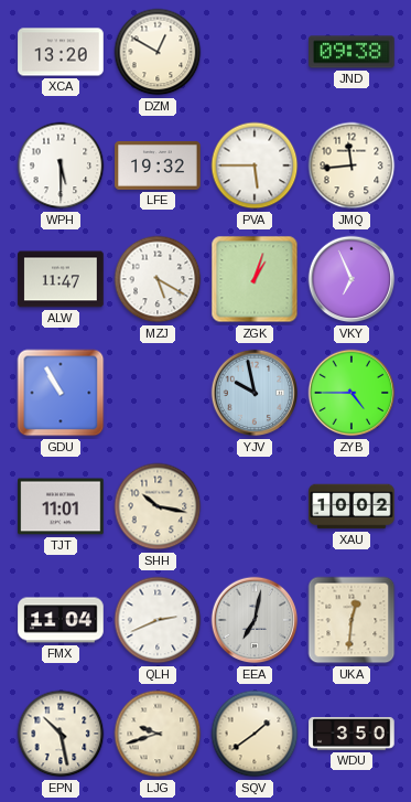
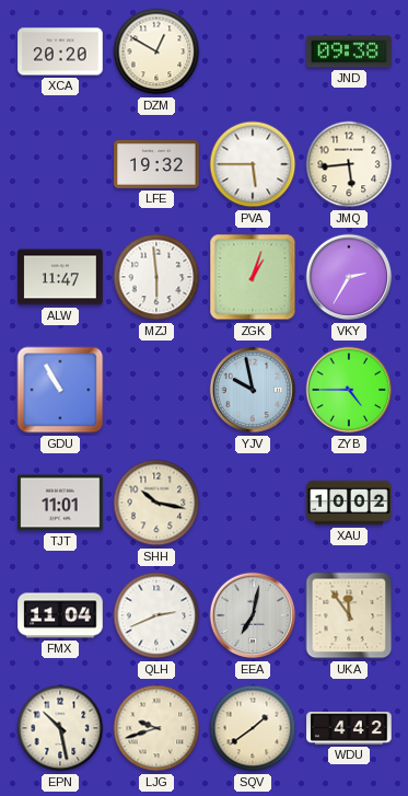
XCA: 13:20 -> 20:20
WPH: 5:30 -> none
JMQ: 11:44 -> 5:44
MZJ: 5:20 -> 5:59
VKY: 6:56 -> 2:35
UKA: 12:31 -> 11:54
WDU: 3:50 -> 4:42
